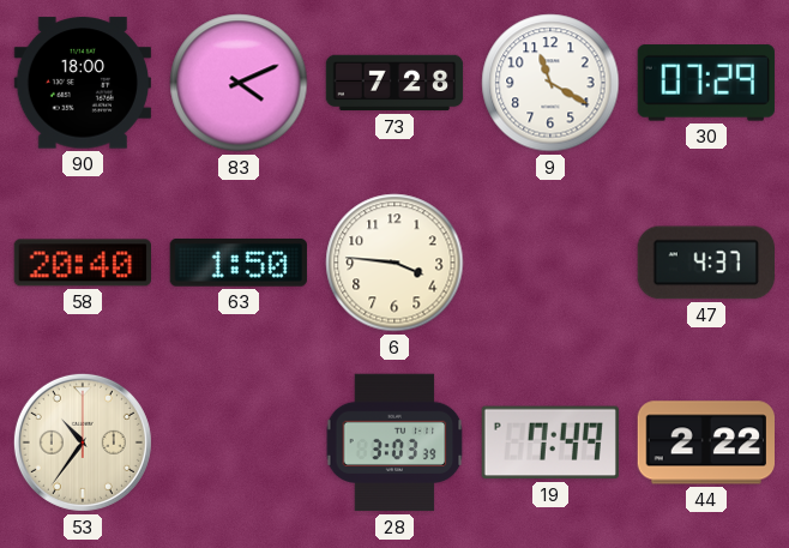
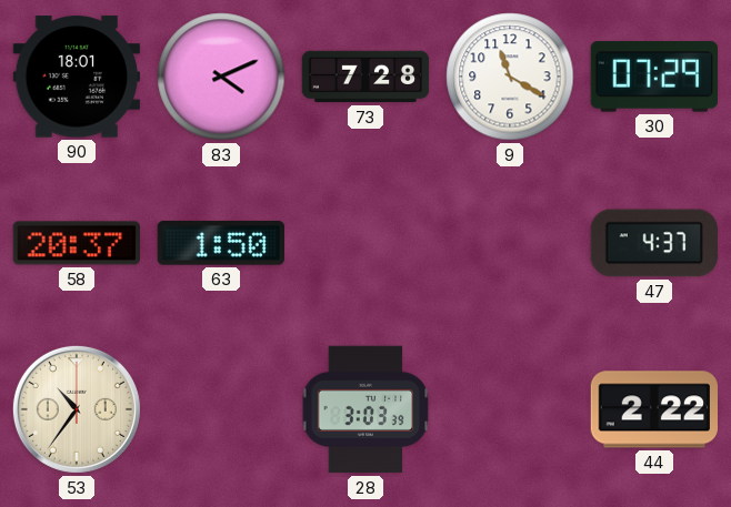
90: 18:00 -> 18:01
58: 20:40 -> 20:37
6: 3:46 -> none
19: 7:49 -> none
